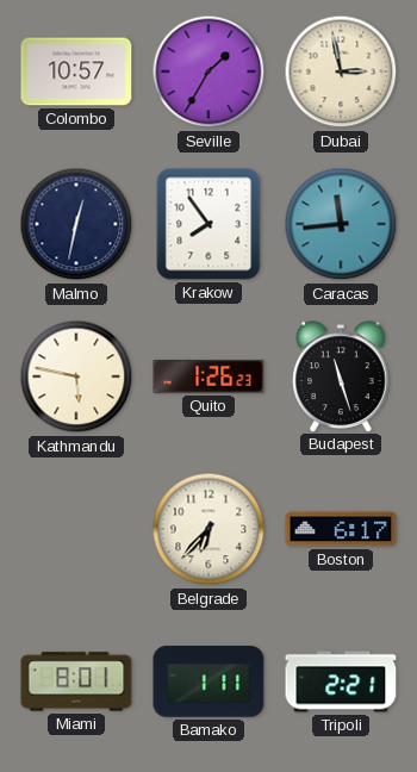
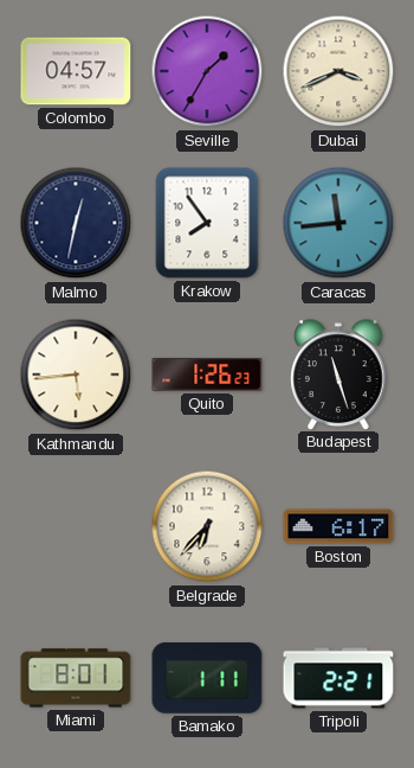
Colombo: 10:57 -> 04:57
Dubai: 2:58 -> 3:41
Kathmandu: 5:47 -> 5:44
